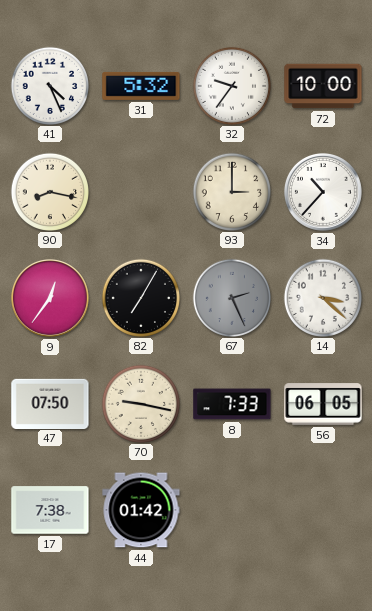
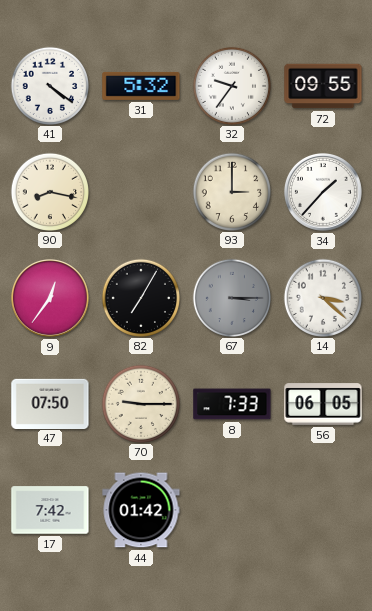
41: 4:26 -> 4:21
72: 10:00 -> 09:55
34: 10:37 -> 1:37
67: 2:26 -> 3:15
70: 9:17 -> 9:15
17: 7:38 -> 7:42
